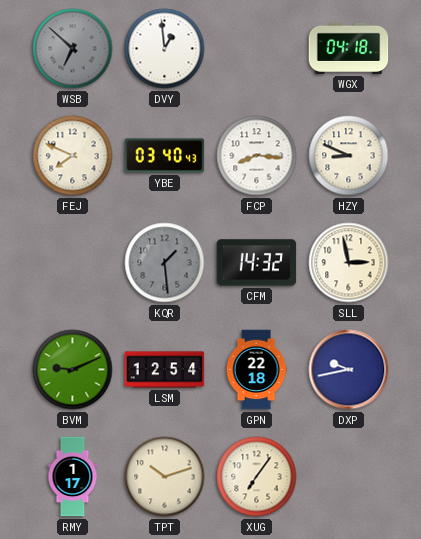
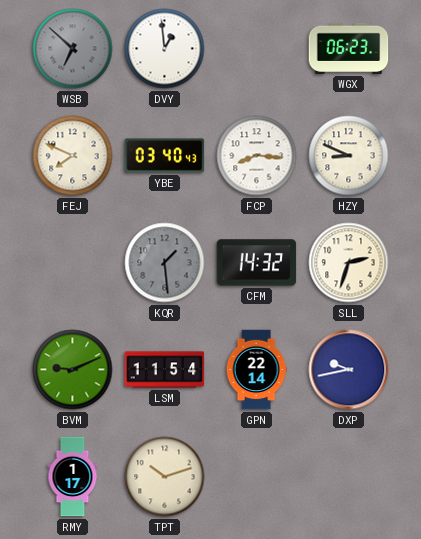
WGX: 04:18 -> 06:23
SLL: 2:58 -> 2:33
LSM: 12:54 -> 11:54
GPN: 22:18 -> 22:14
XUG: 7:06 -> none
